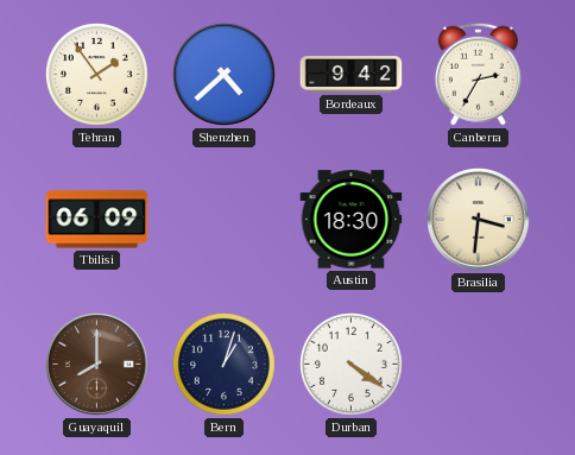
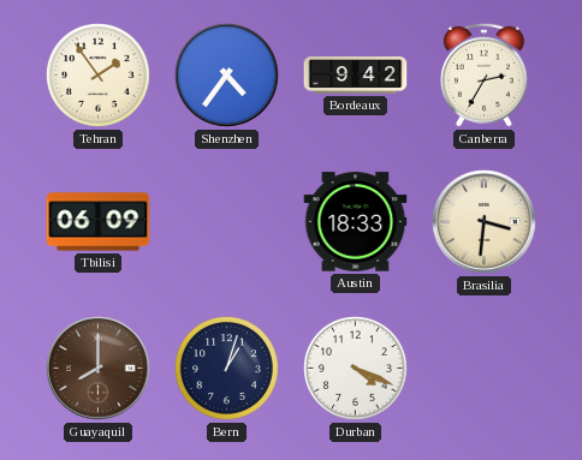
Shenzhen: 4:38 -> 4:36
Austin: 18:30 -> 18:33
Durban: 4:21 -> 4:19
